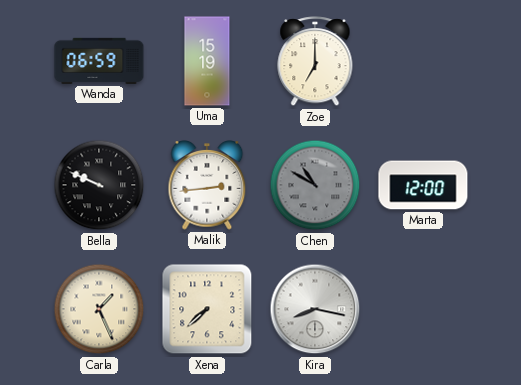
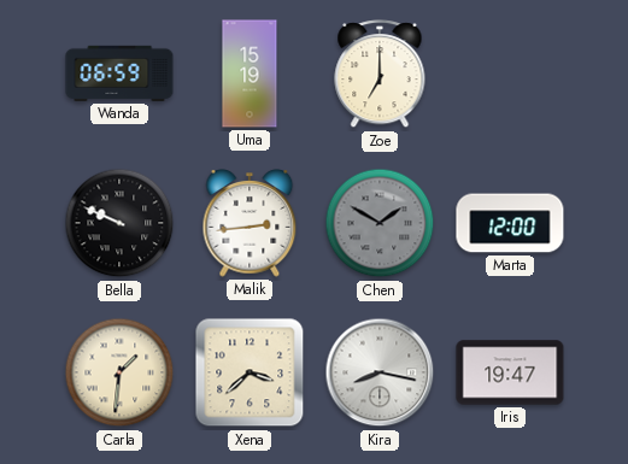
Chen: 10:50 -> 1:50
Carla: 1:26 -> 1:31
Xena: 7:38 -> 3:38
Iris: none -> 19:47
